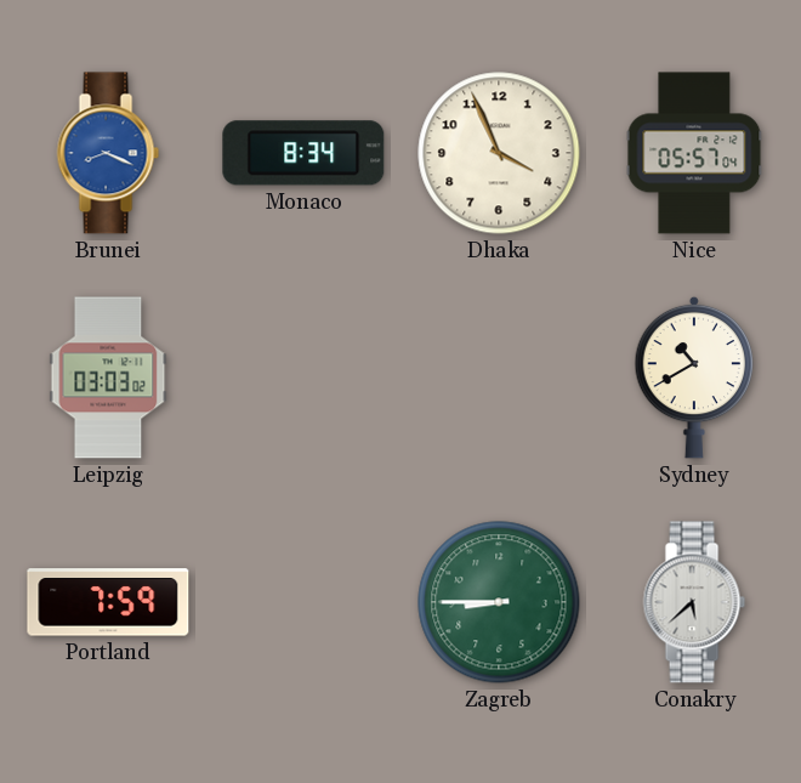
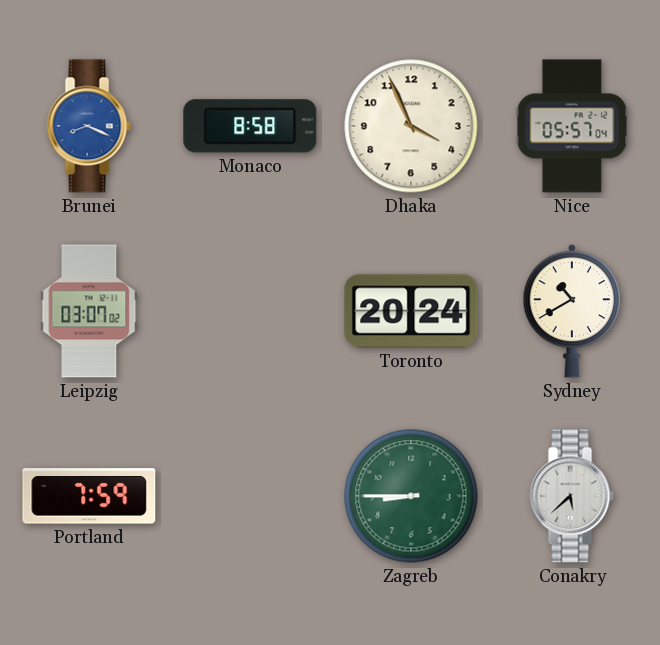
Monaco: 8:34 -> 8:58
Leipzig: 03:03 -> 03:07
Toronto: none -> 20:24
